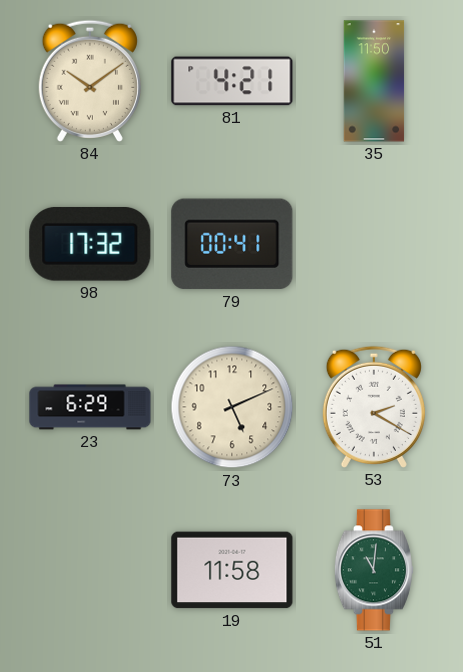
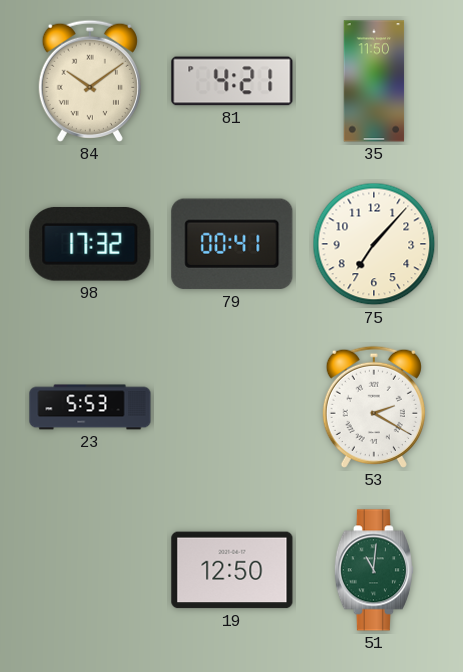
75: none -> 7:07
23: 6:29 -> 5:53
73: 5:11 -> none
19: 11:58 -> 12:50
